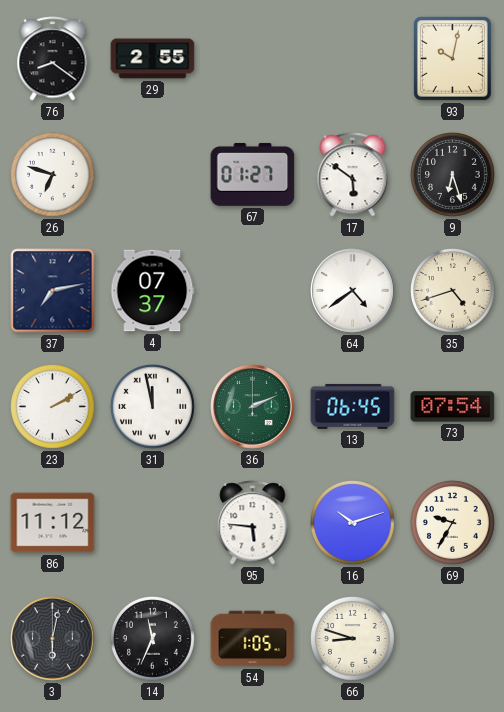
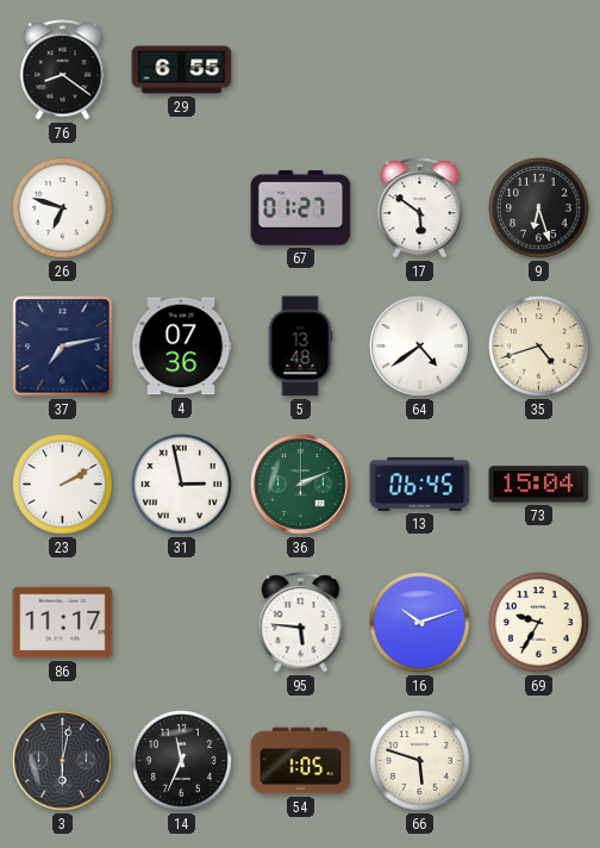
29: 2:55 -> 6:55
93: 10:02 -> none
4: 07:37 -> 07:36
5: none -> 13:48
31: 11:58 -> 2:58
73: 07:54 -> 15:04
86: 11:12 -> 11:17
66: 8:48 -> 5:48
